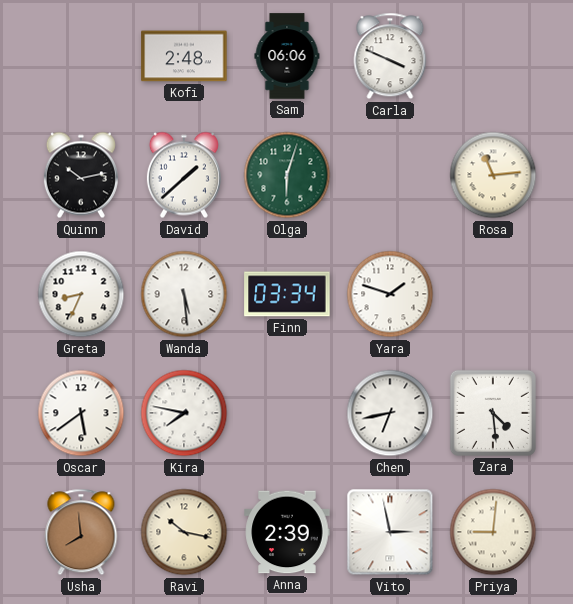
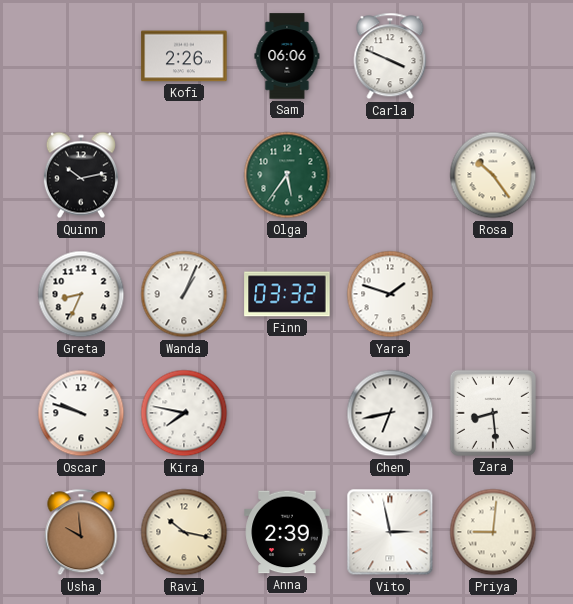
Kofi: 2:48 -> 2:26
David: 1:38 -> none
Olga: 6:03 -> 5:36
Rosa: 11:14 -> 10:24
Wanda: 5:29 -> 1:04
Finn: 03:34 -> 03:32
Oscar: 5:39 -> 9:48
Zara: 4:29 -> 8:29
Usha: 7:59 -> 9:59
